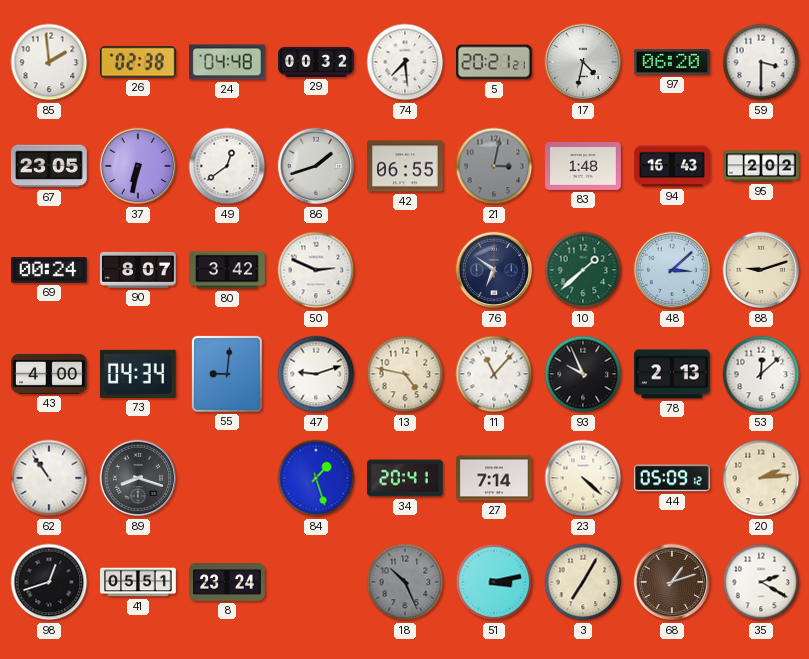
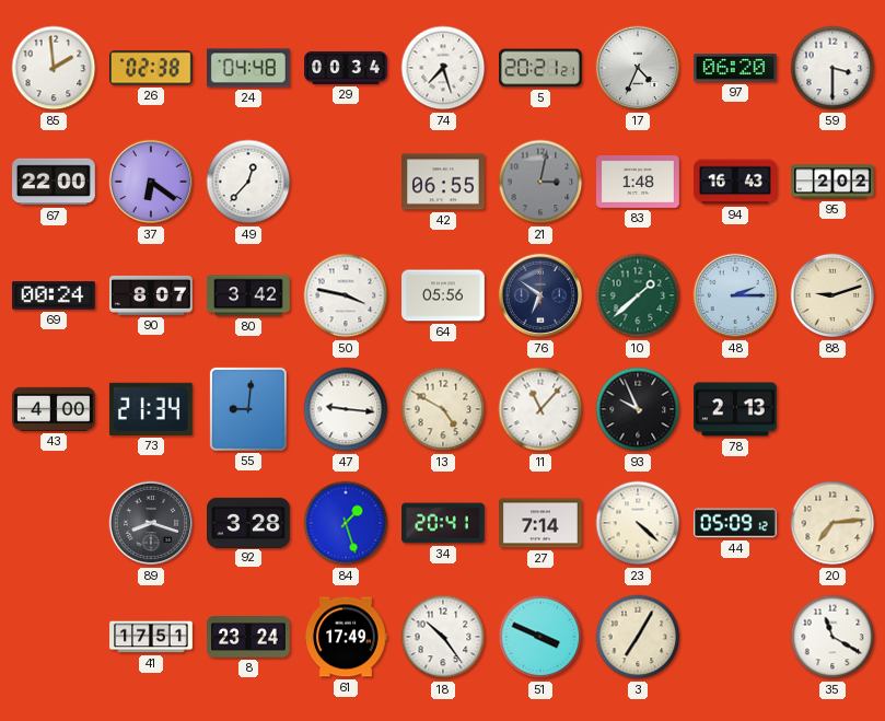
29: 00:32 -> 00:34
74: 7:29 -> 7:27
17: 4:32 -> 4:34
67: 23:05 -> 22:00
37: 6:32 -> 6:21
49: 12:39 -> 12:37
86: 1:42 -> none
50: 2:49 -> 3:47
64: none -> 05:56
48: 3:08 -> 2:15
73: 04:34 -> 21:34
47: 9:12 -> 9:16
13: 4:47 -> 4:50
53: 12:08 -> none
62: 10:54 -> none
92: none -> 3:28
20: 2:14 -> 7:14
98: 12:42 -> none
41: 05:51 -> 17:51
61: none -> 17:49
18: 10:26 -> 10:24
18 dial: grey -> white
51: 3:13 -> 3:49
68: 1:12 -> none
35: 2:20 -> 11:20
